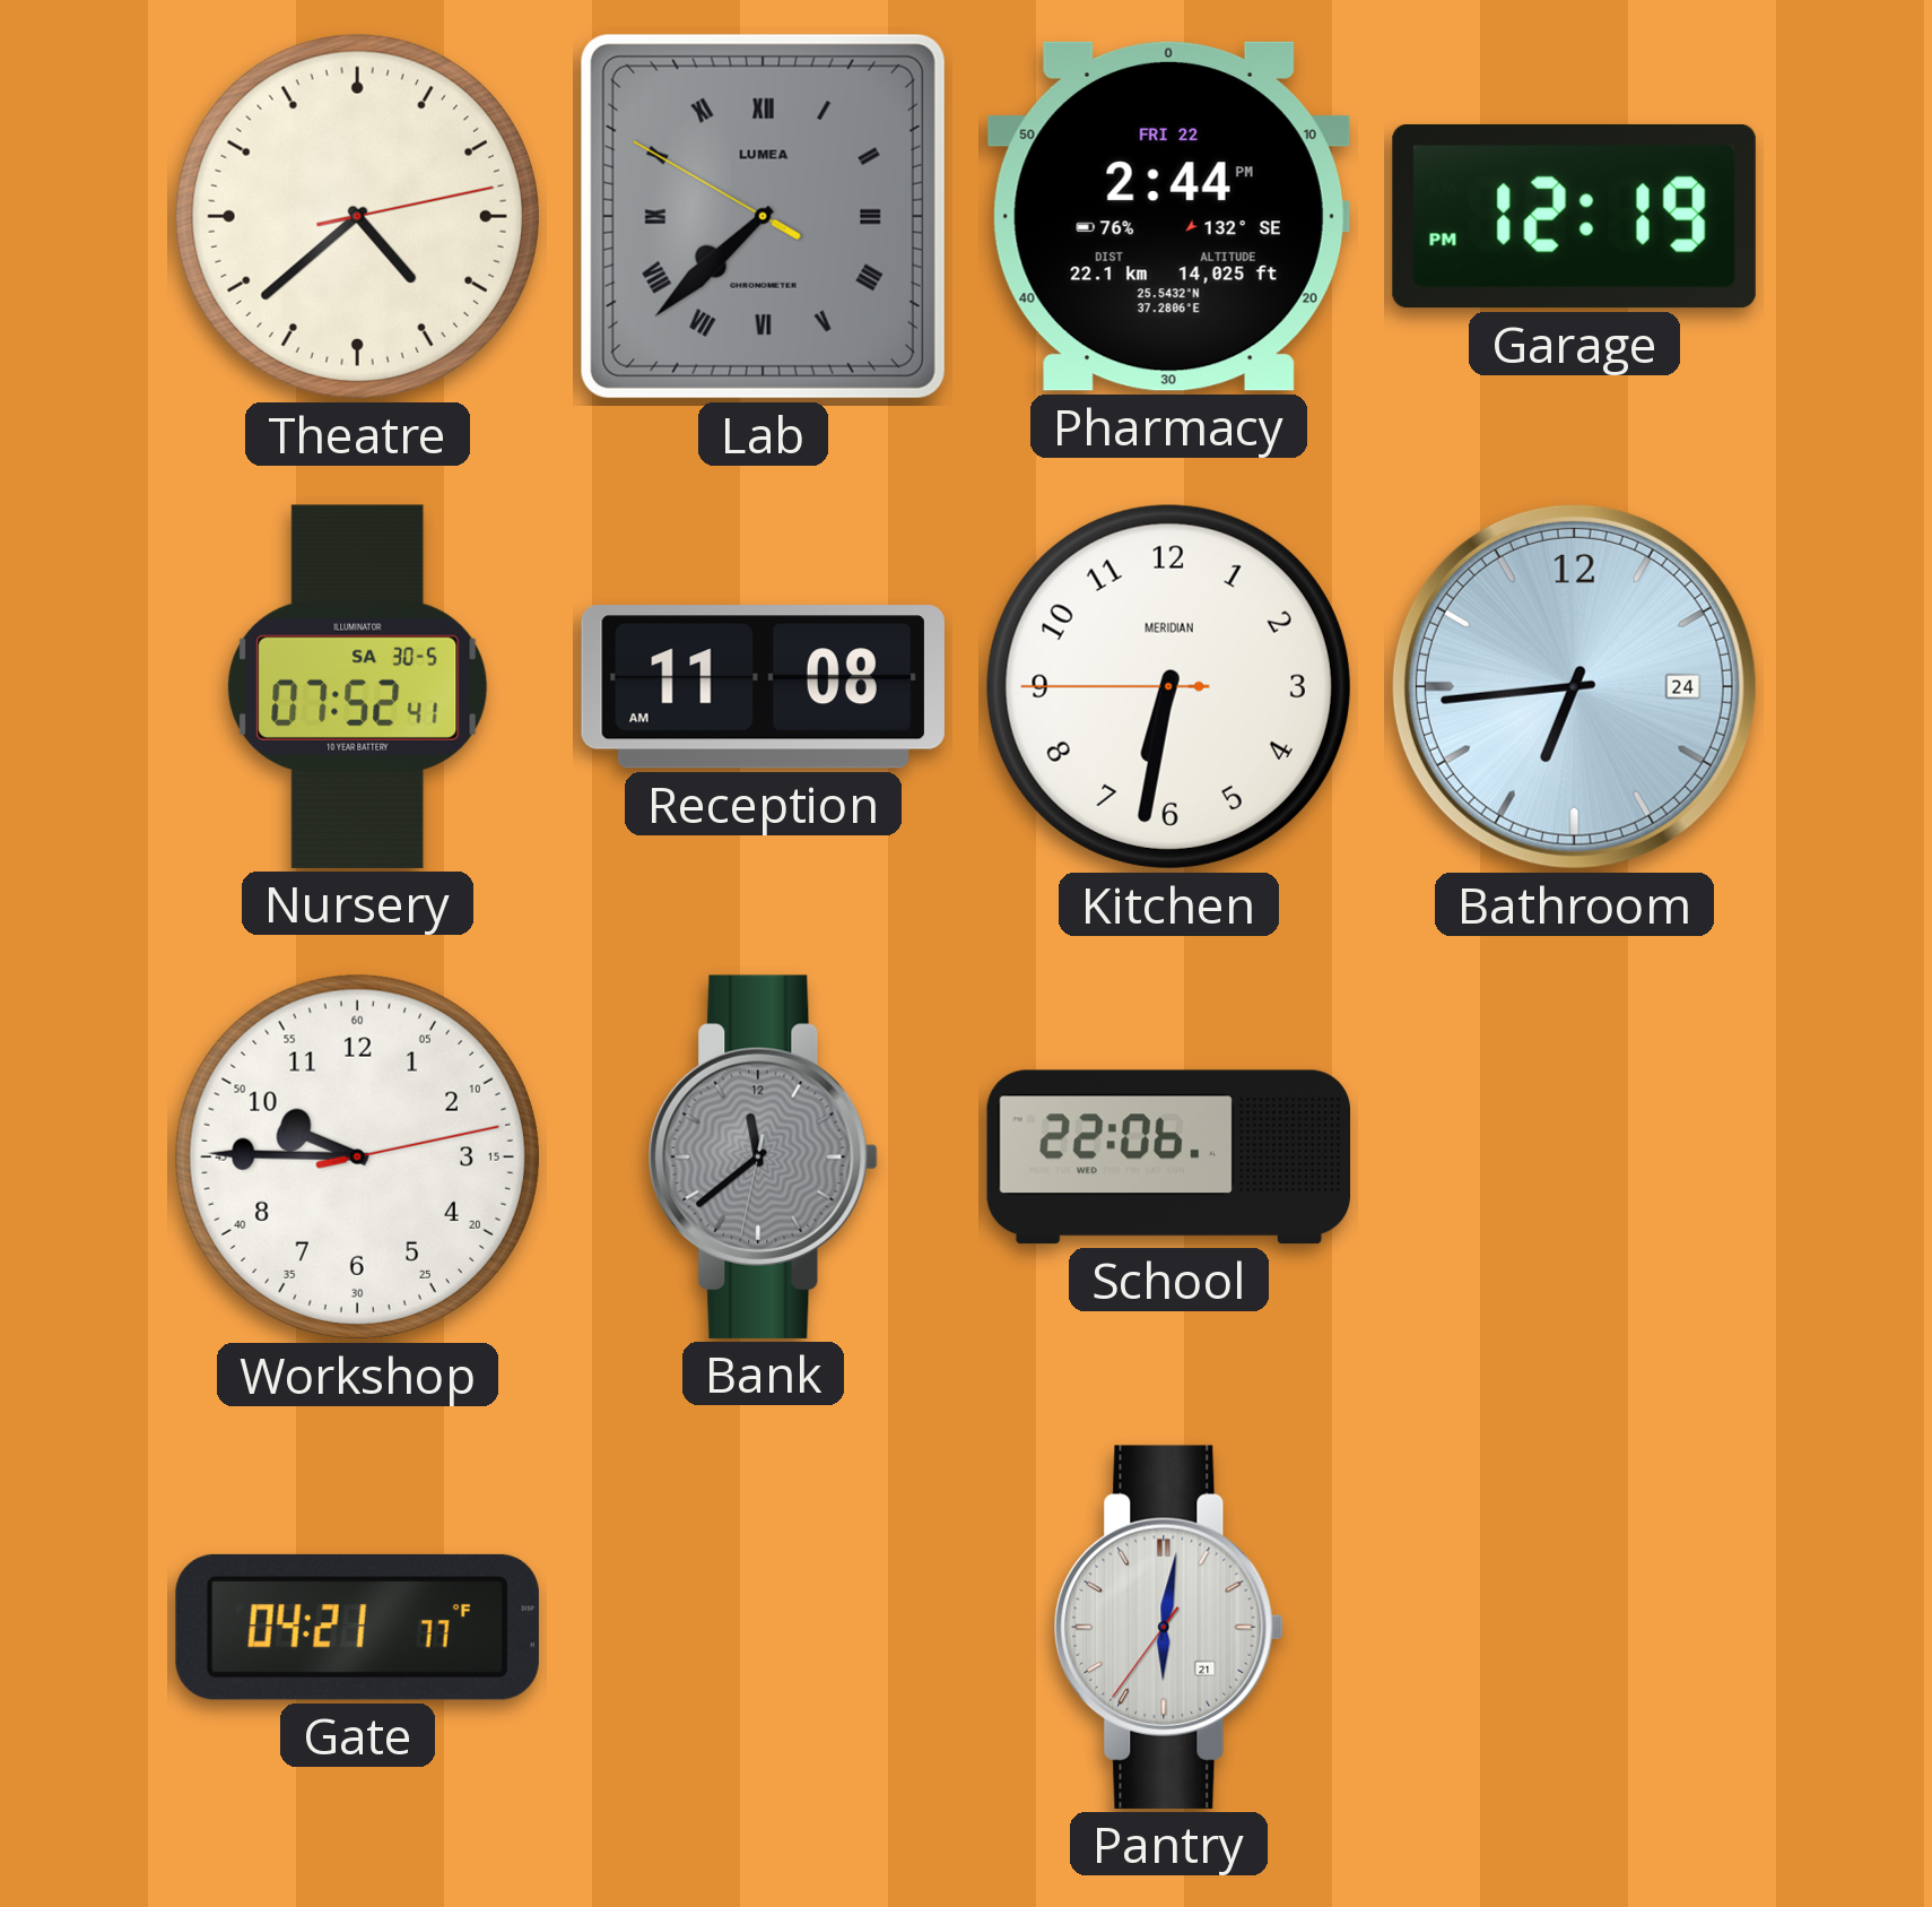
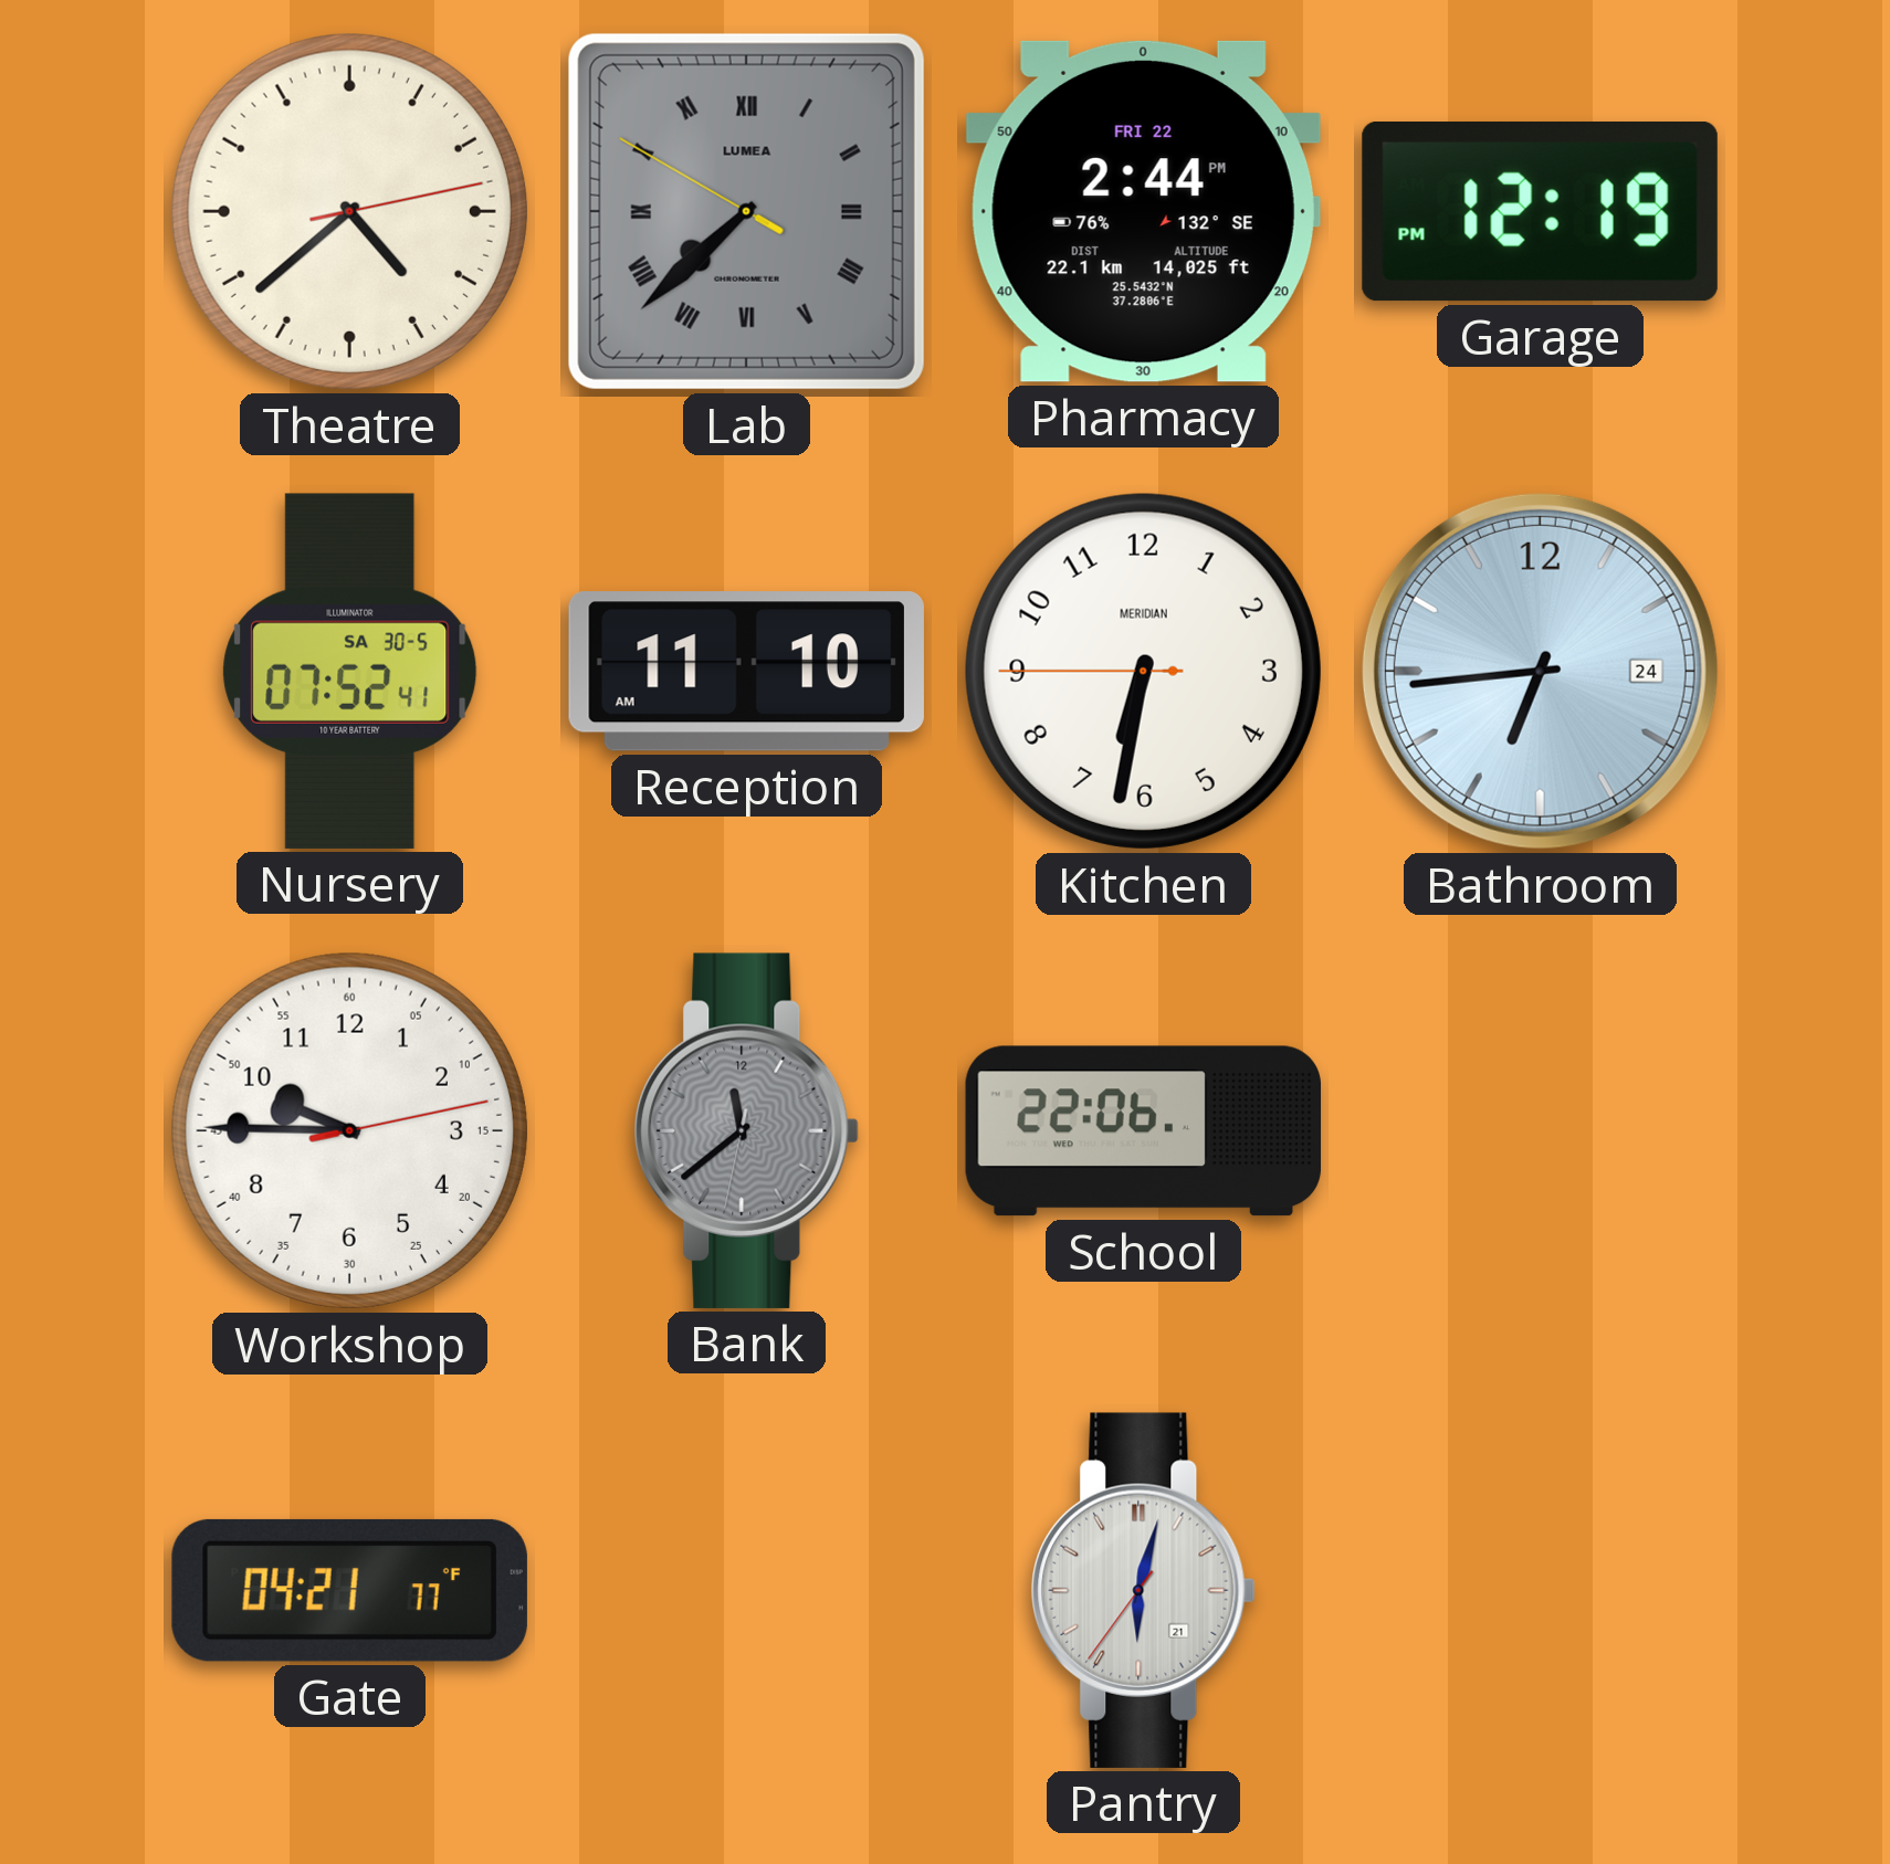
Reception: 11:08 -> 11:10
Pantry: 6:01 -> 6:02
